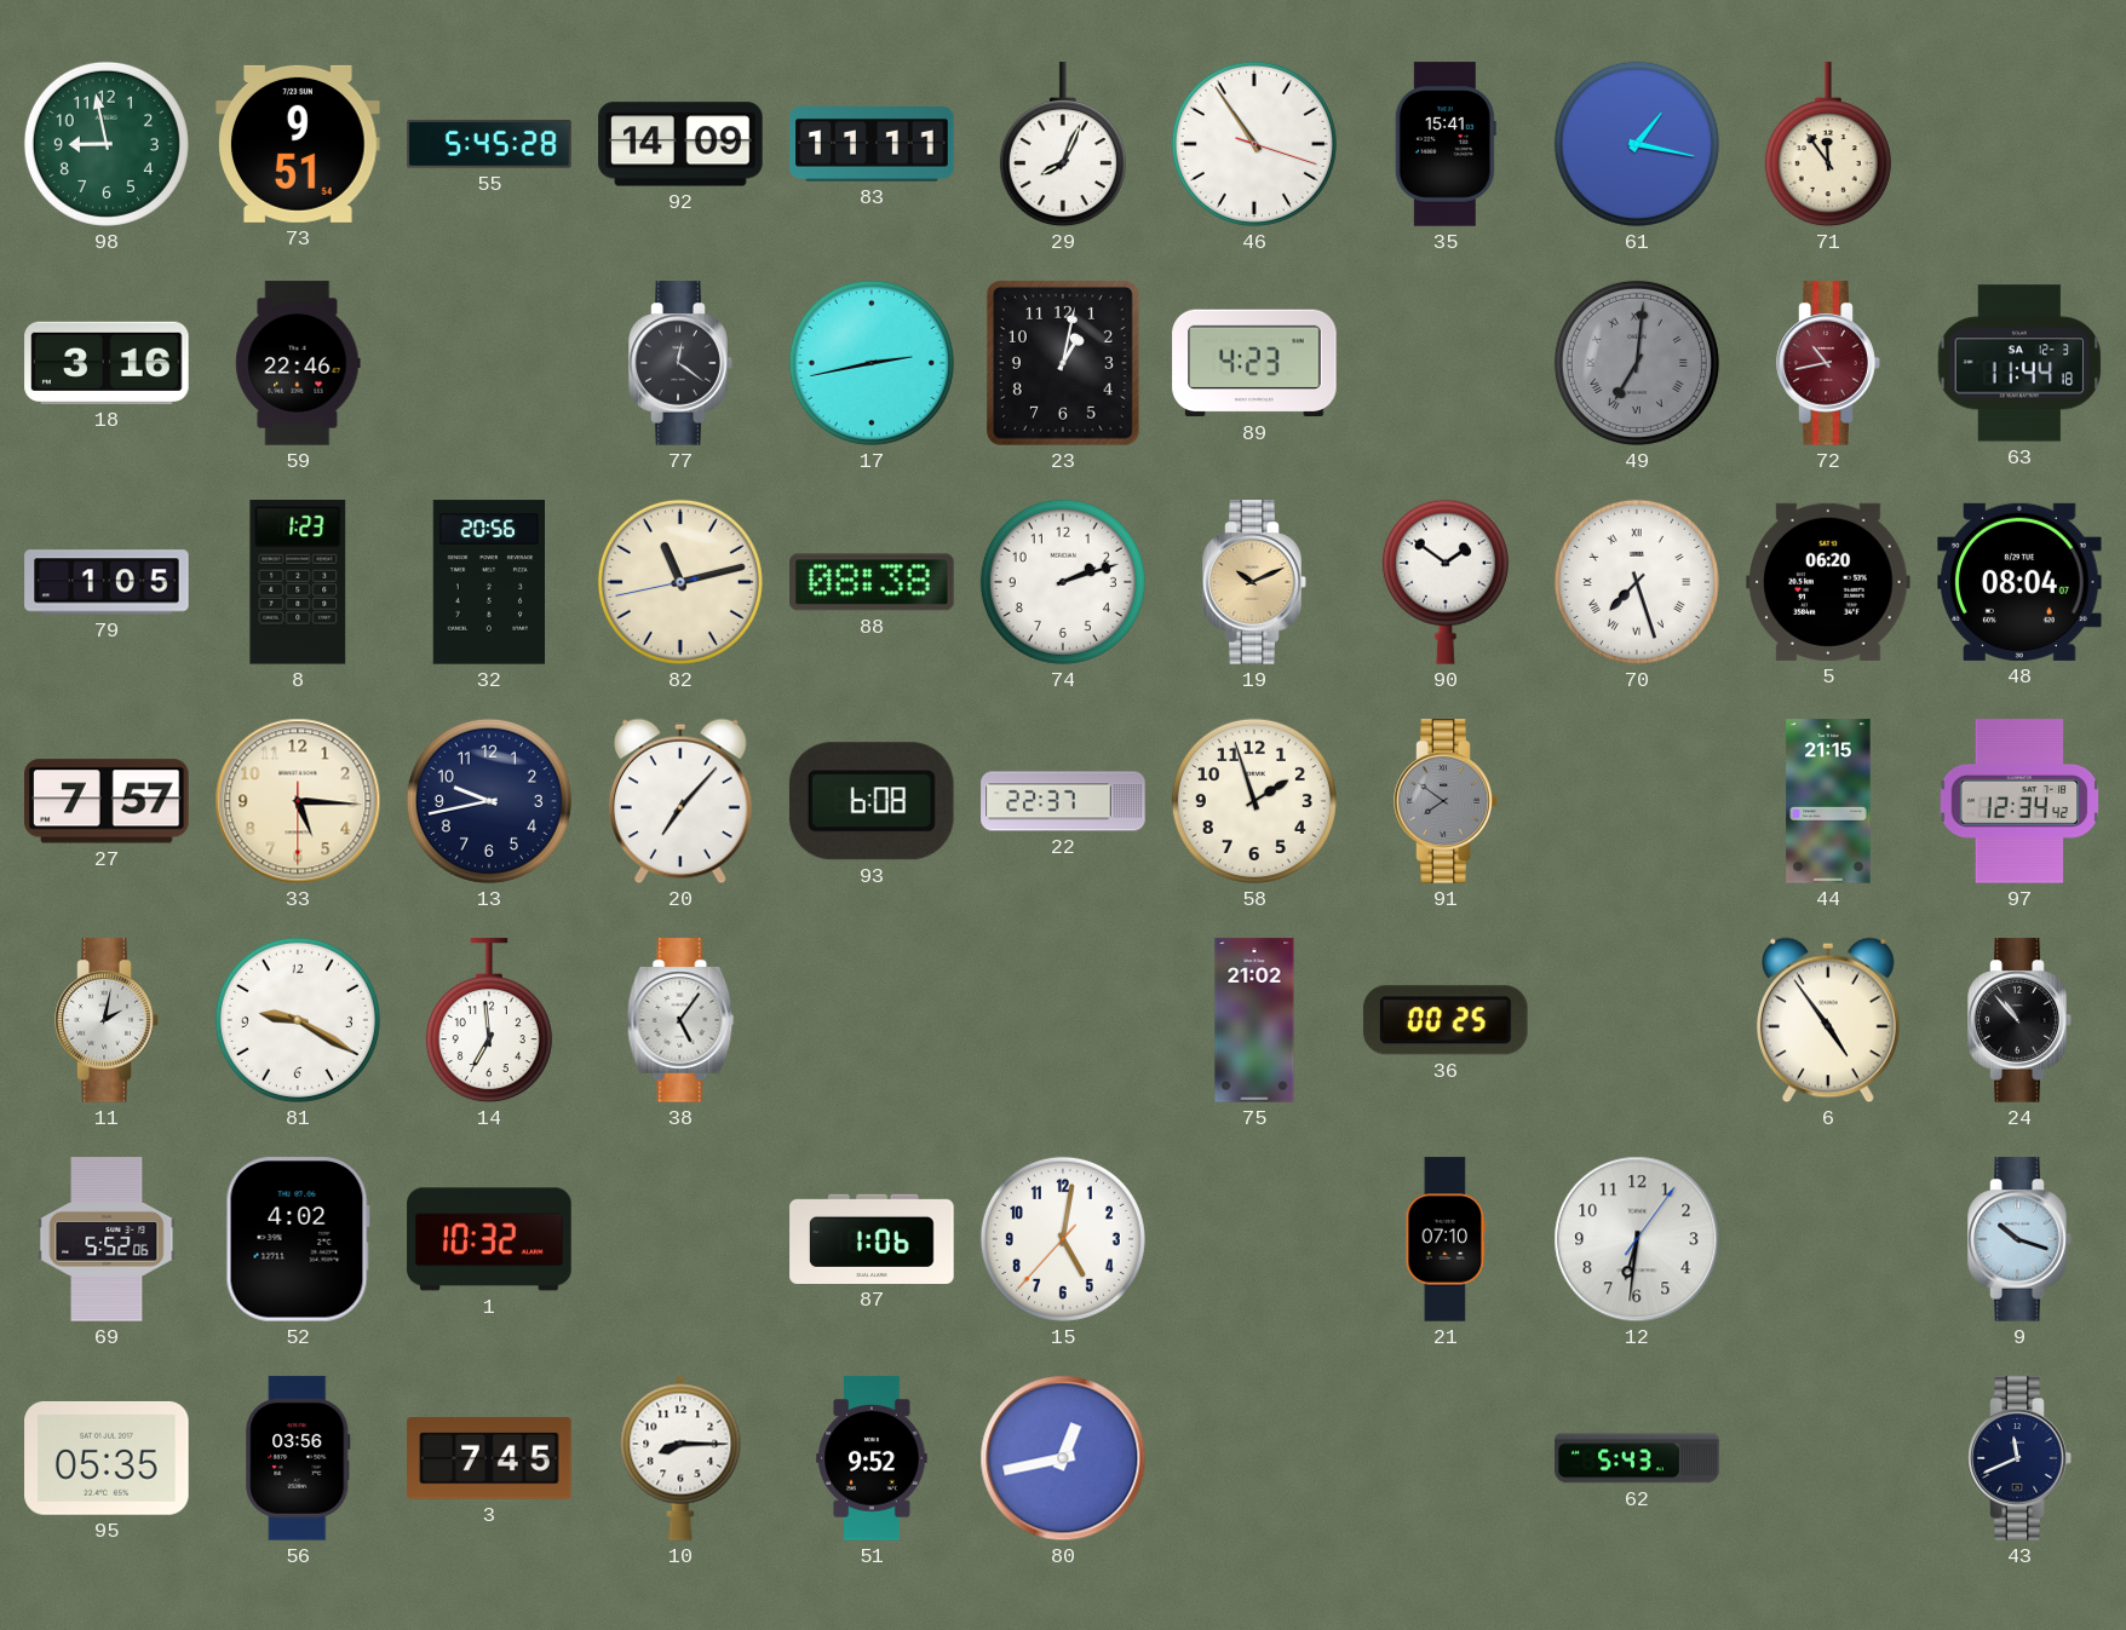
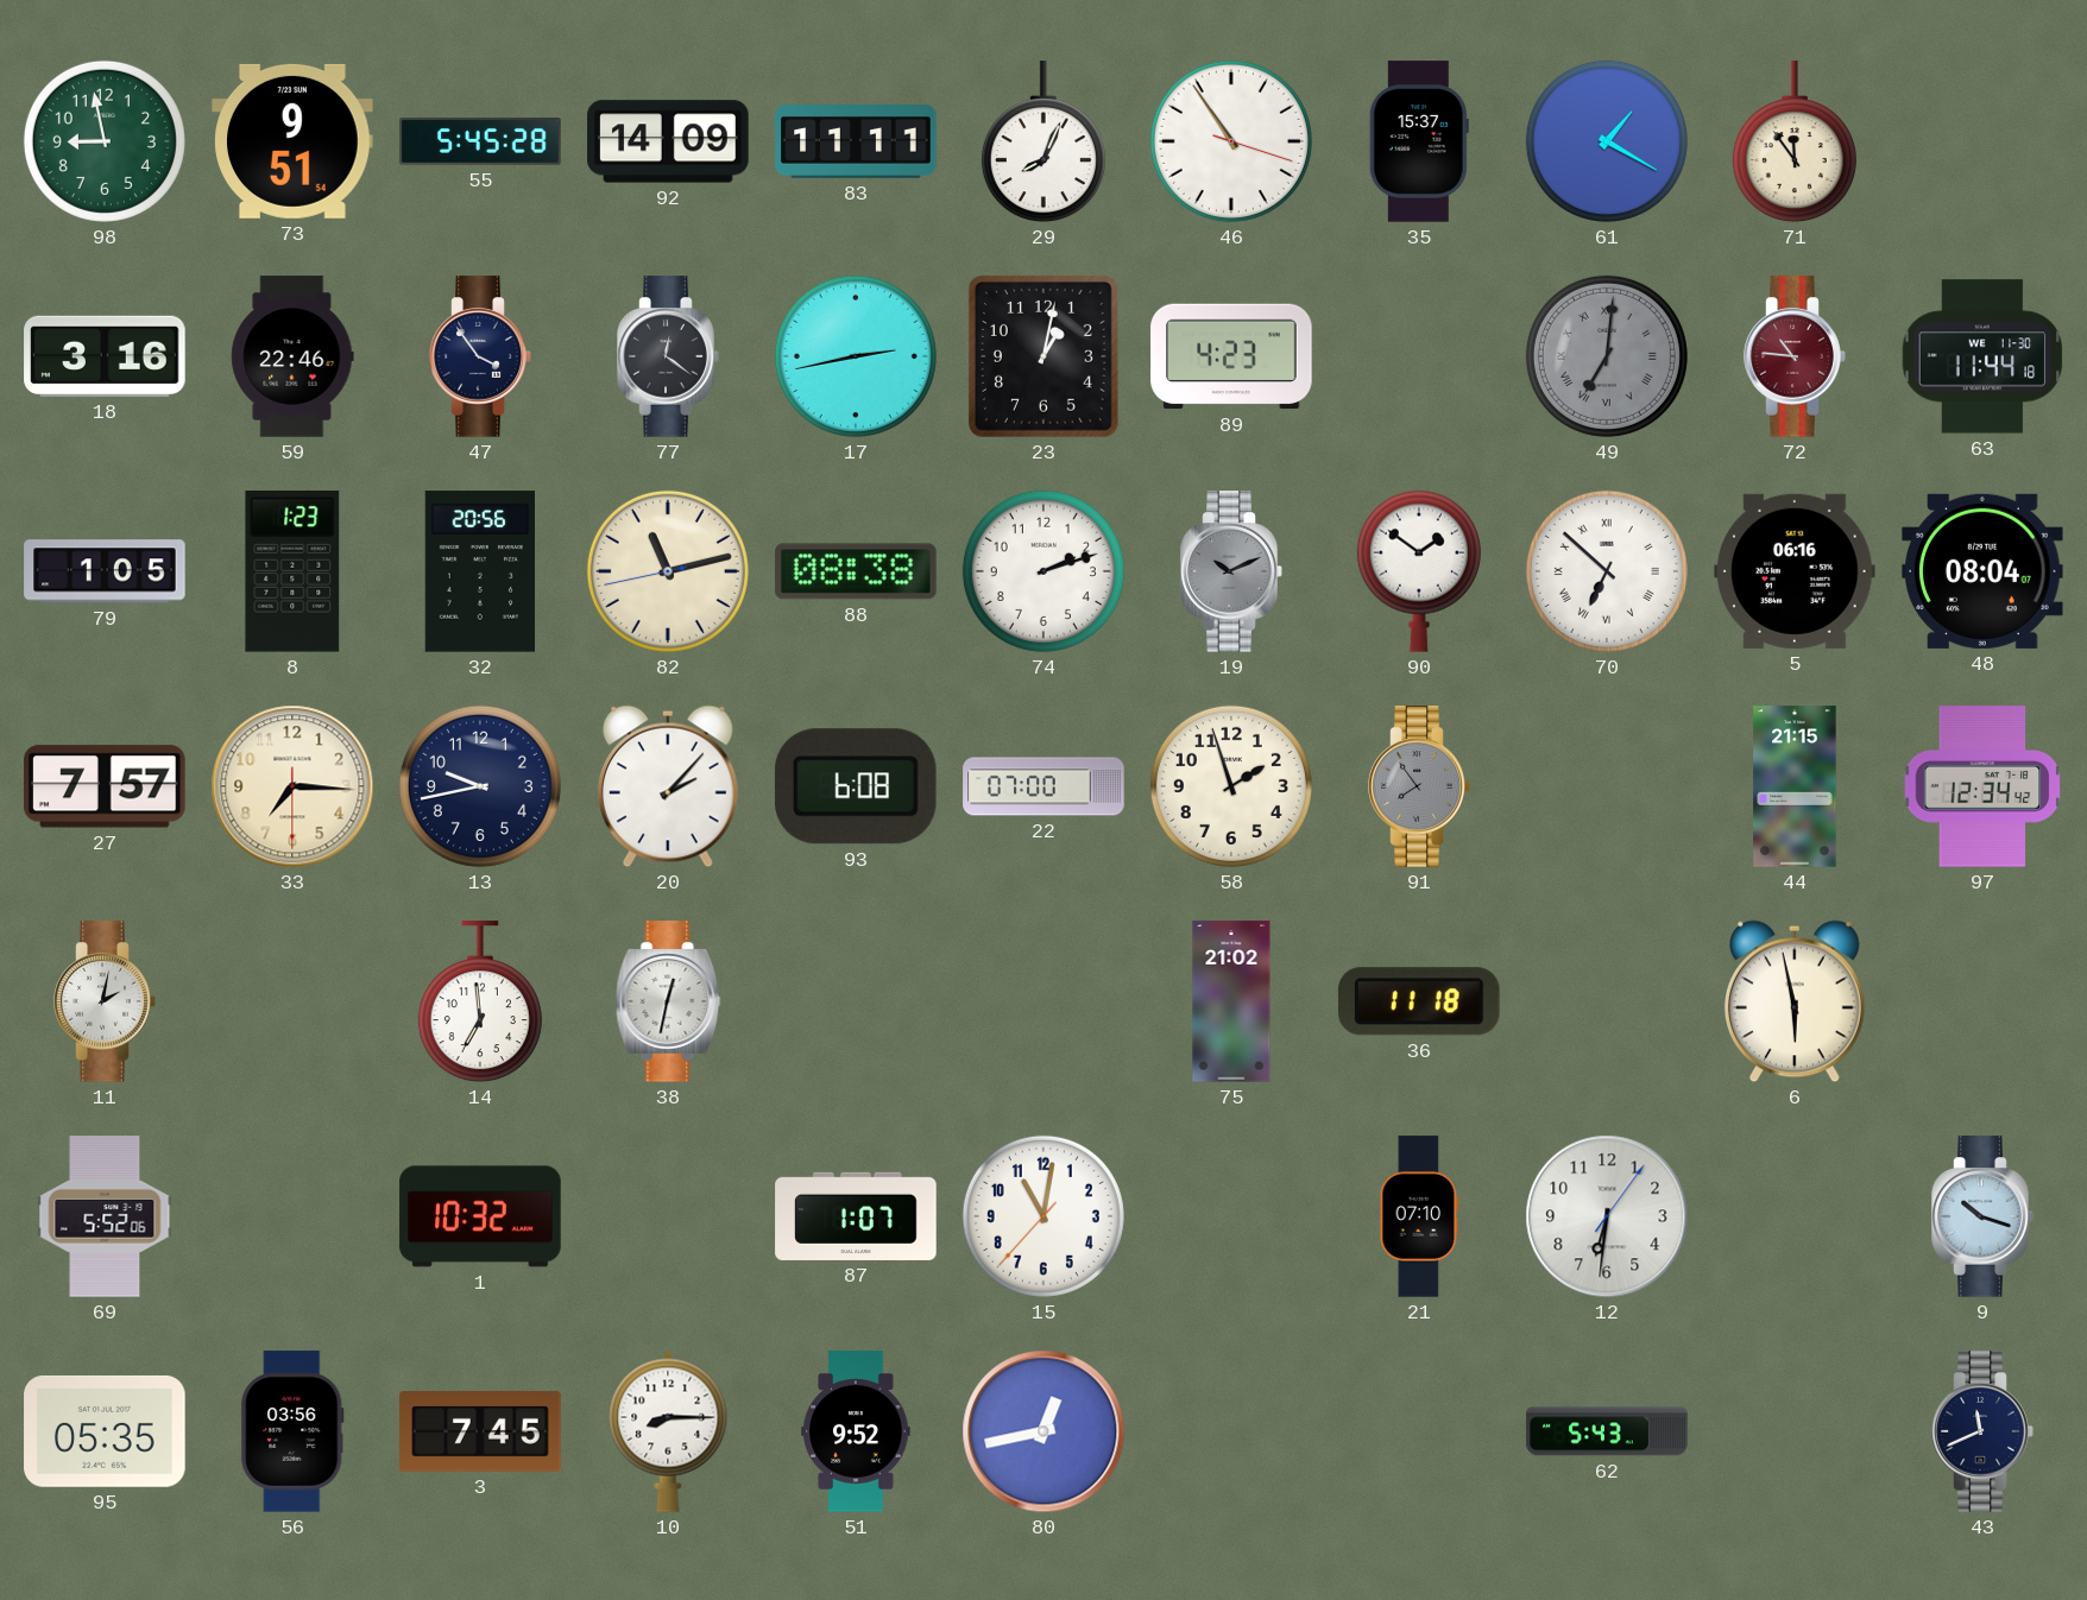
35: 15:41 -> 15:37
61: 1:17 -> 1:20
47: none -> 3:54
72: 10:43 -> 10:46
63 date: SA 12-3 -> WE 11-30
19 dial: champagne -> grey
70: 7:27 -> 6:52
5: 06:20 -> 06:16
33: 5:15 -> 7:15
20: 7:07 -> 2:07
22: 22:37 -> 07:00
91: 7:51 -> 7:54
81: 9:20 -> none
38: 5:06 -> 12:32
36: 00:25 -> 11:18
6: 4:54 -> 5:58
24: 10:53 -> none
52: 4:02 -> none
87: 1:06 -> 1:07
15: 5:01 -> 11:01
